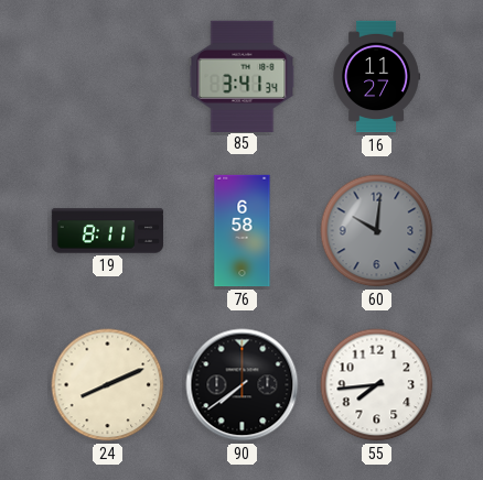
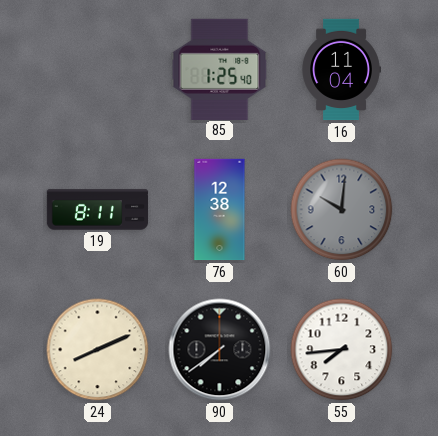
85: 3:41 -> 1:25
16: 11:27 -> 11:04
76: 6:58 -> 12:38
